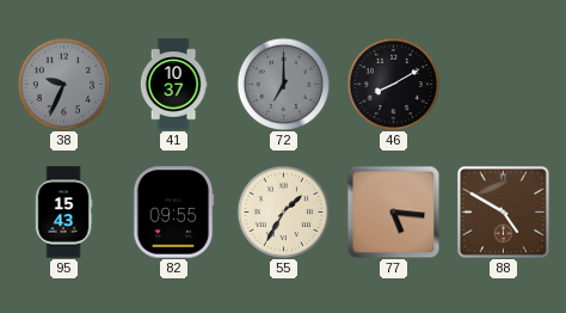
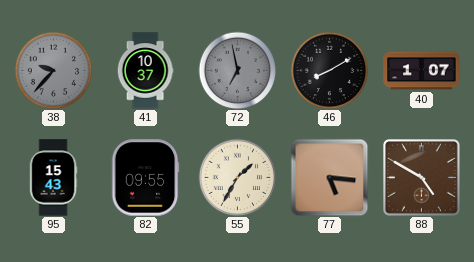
38: 9:34 -> 9:37
72: 7:00 -> 6:58
40: none -> 1:07
